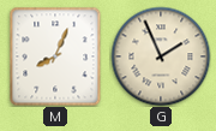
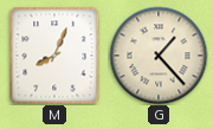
G: 1:56 -> 1:23
